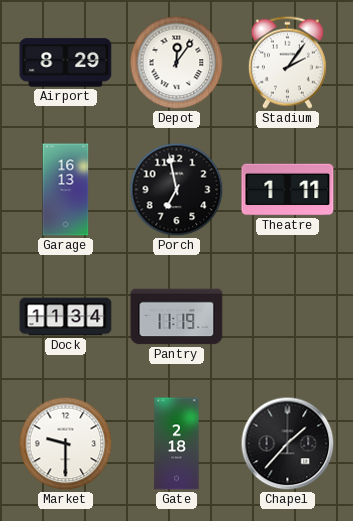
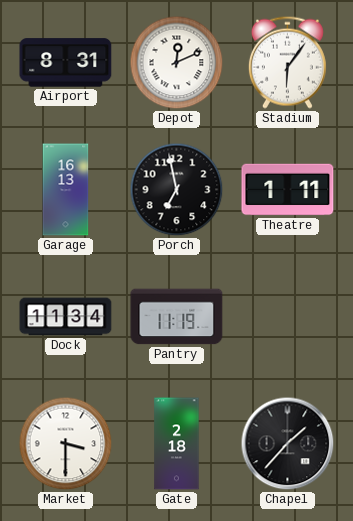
Airport: 8:29 -> 8:31
Depot: 12:06 -> 12:11
Stadium: 2:06 -> 6:06
Market: 9:30 -> 3:30
